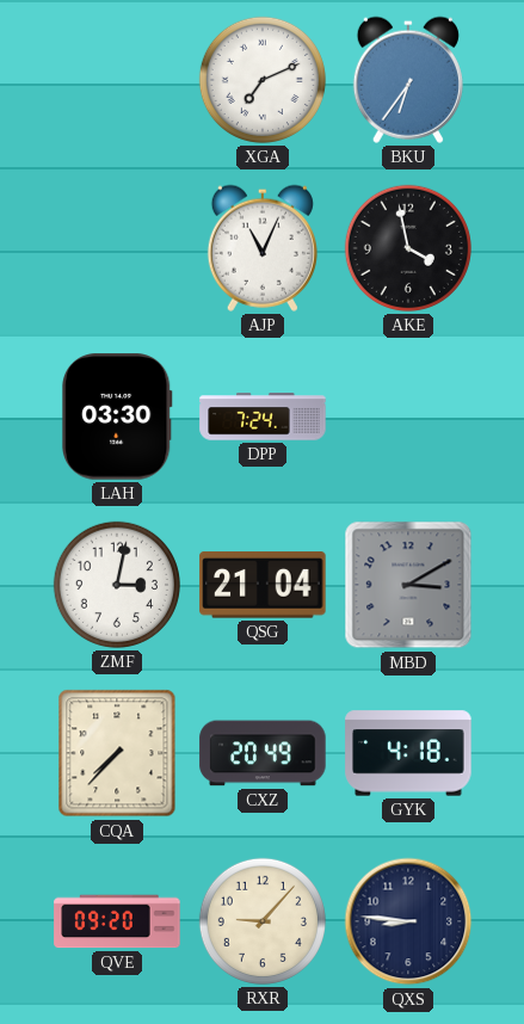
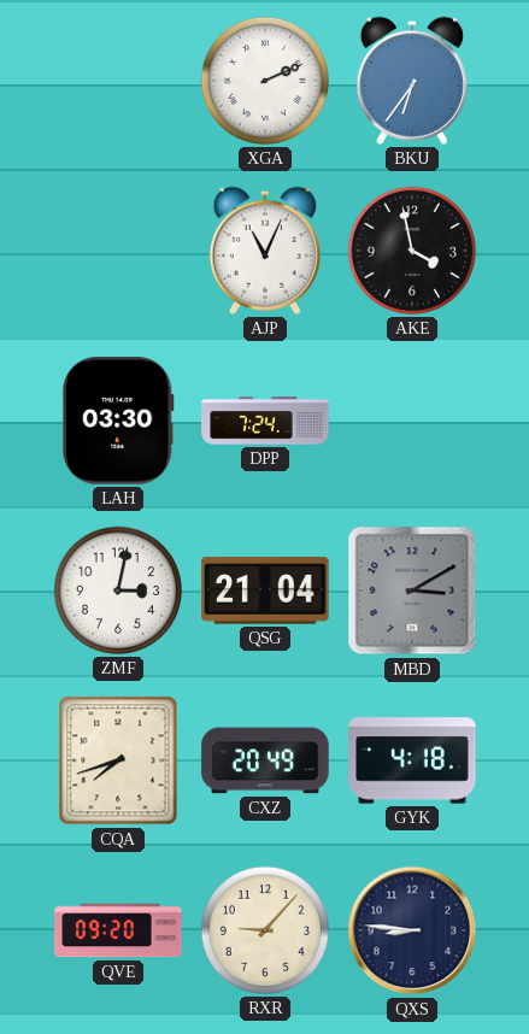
XGA: 7:11 -> 2:11
CQA: 7:37 -> 7:42
